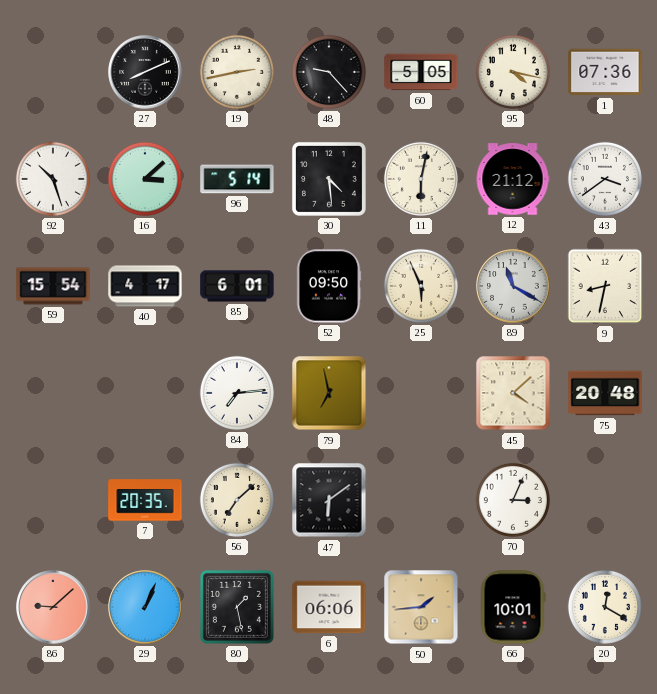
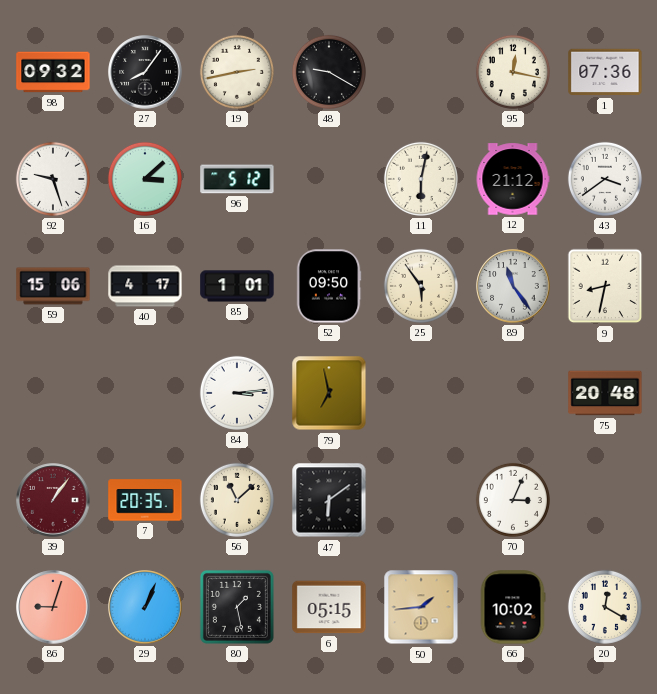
98: none -> 09:32
27: 8:11 -> 8:06
48: 9:23 -> 9:20
60: 5:05 -> none
95: 4:17 -> 12:17
92: 10:27 -> 9:27
96: 5:14 -> 5:12
30: 4:29 -> none
59: 15:54 -> 15:06
85: 6:01 -> 1:01
25: 5:56 -> 5:54
89: 11:20 -> 11:24
84: 7:14 -> 3:14
45: 4:08 -> none
39: none -> 1:06
56: 7:08 -> 11:08
86: 9:08 -> 9:03
6: 06:06 -> 05:15
66: 10:01 -> 10:02
